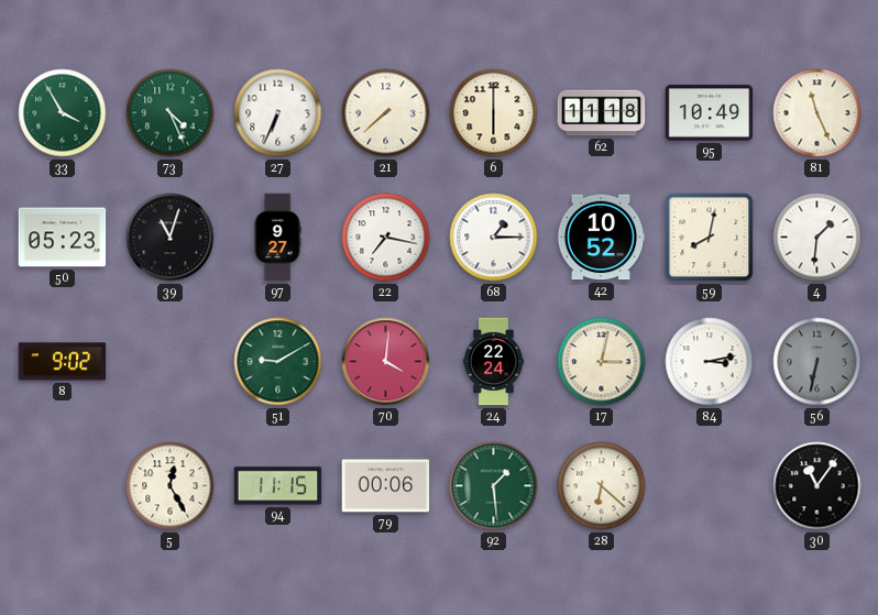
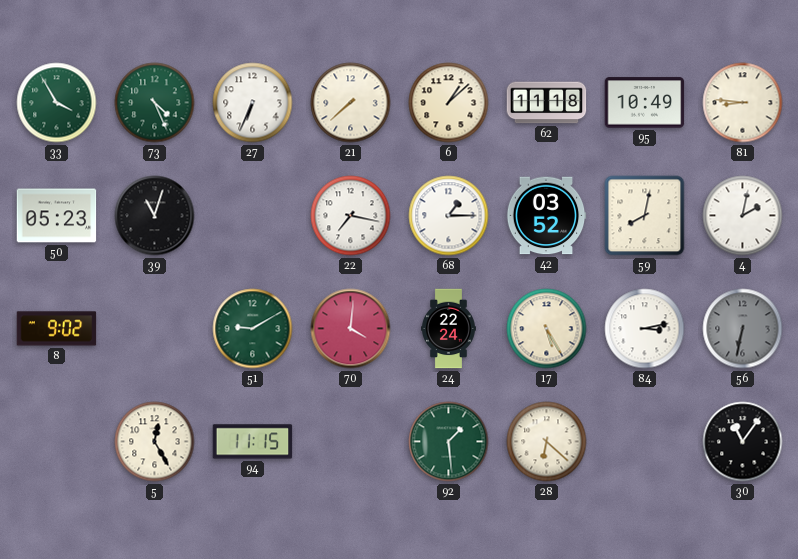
6: 6:00 -> 1:08
81: 11:26 -> 8:46
97: 9:27 -> none
42: 10:52 -> 03:52
4: 1:31 -> 2:02
17: 3:02 -> 5:25
79: 00:06 -> none
